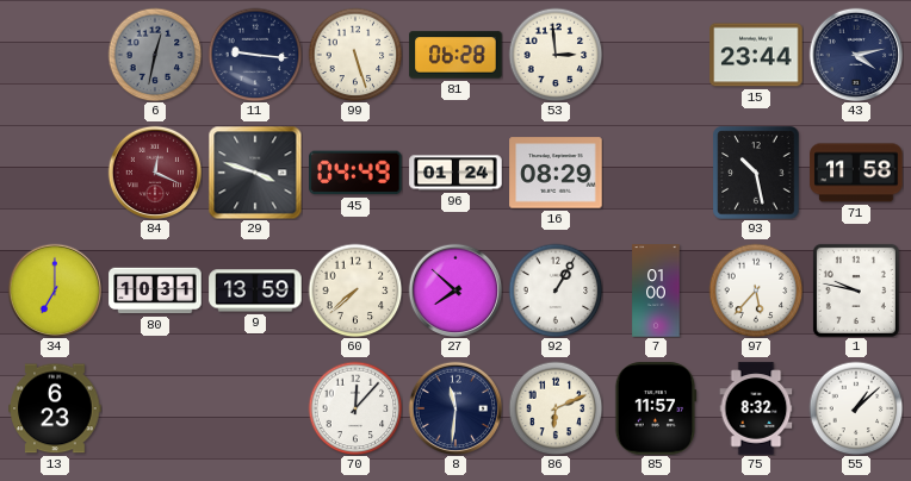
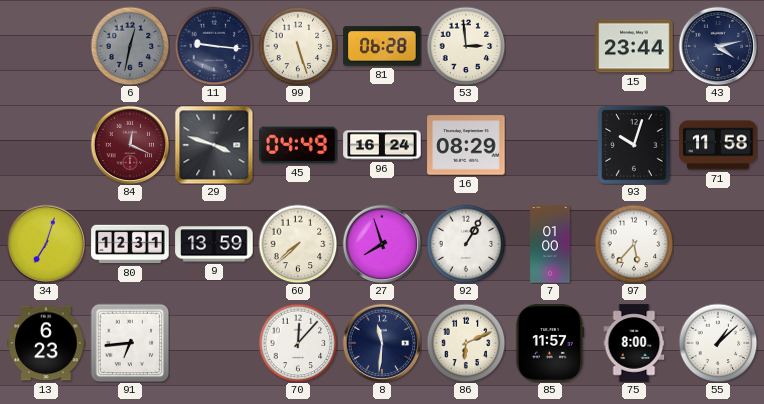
96: 01:24 -> 16:24
93: 10:28 -> 10:03
34: 7:00 -> 7:03
80: 10:31 -> 12:31
27: 7:52 -> 7:57
1: 9:47 -> none
91: none -> 6:44
75: 8:32 -> 8:00
